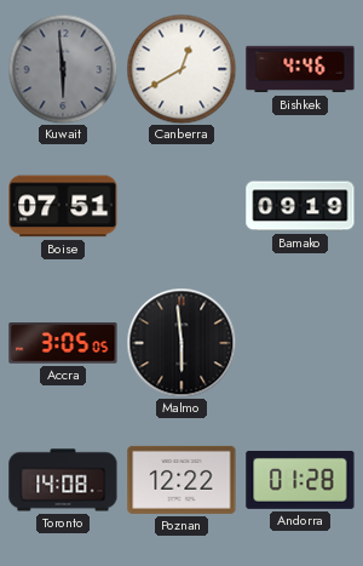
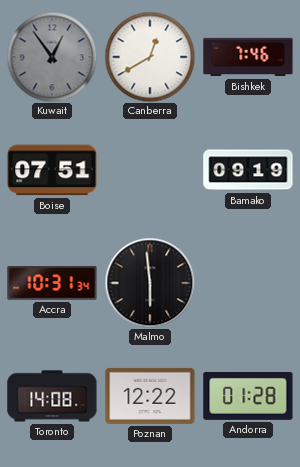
Kuwait: 5:59 -> 12:54
Bishkek: 4:46 -> 7:46
Accra: 3:05 -> 10:31
